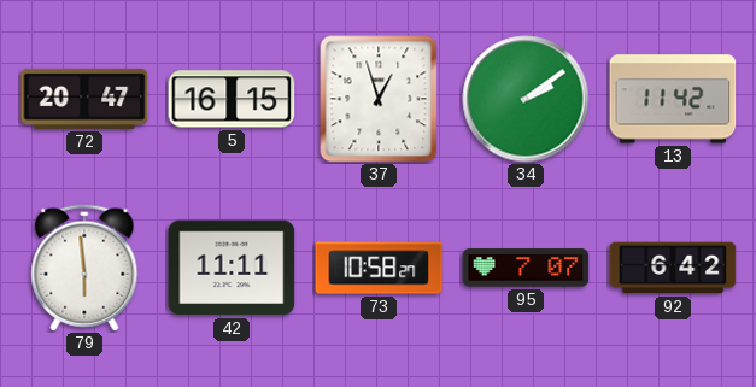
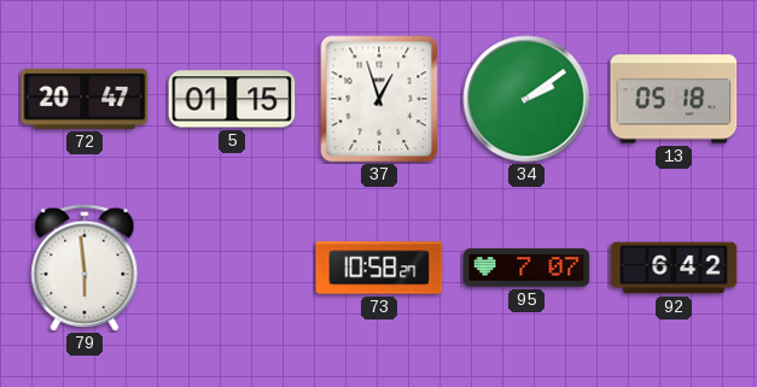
5: 16:15 -> 01:15
13: 11:42 -> 05:18
42: 11:11 -> none
